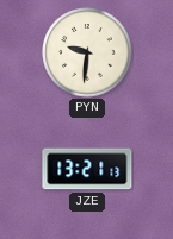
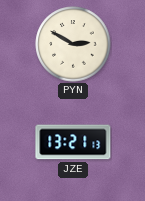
PYN: 9:31 -> 2:50
